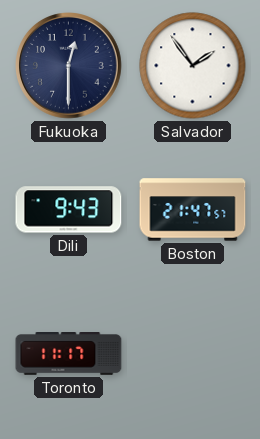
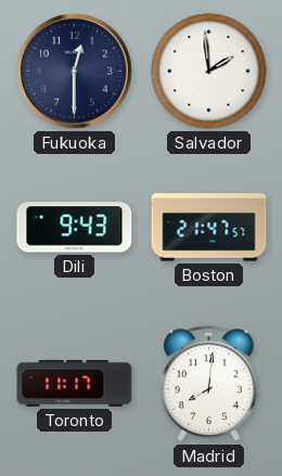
Salvador: 1:54 -> 1:59
Madrid: none -> 8:01
